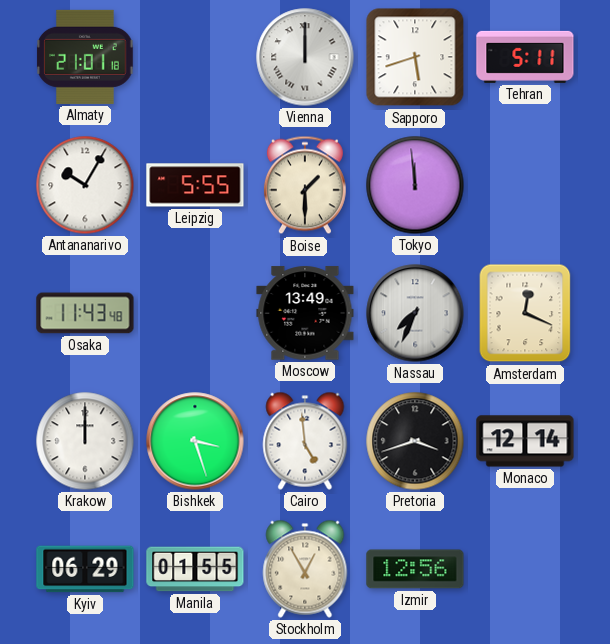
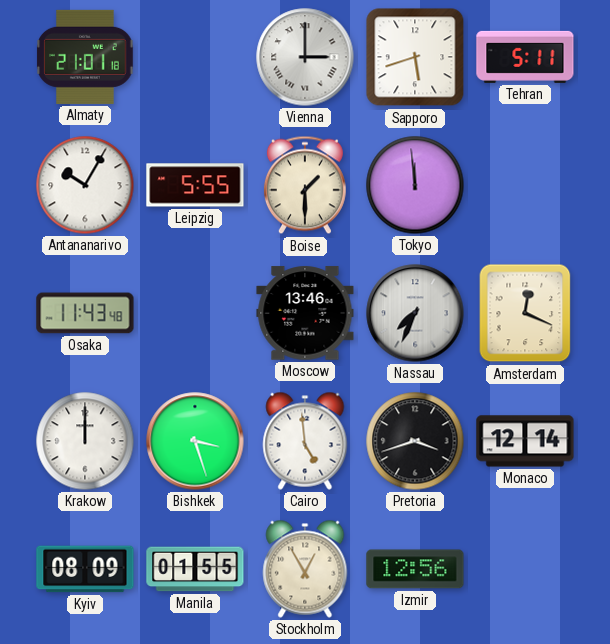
Vienna: 12:00 -> 3:00
Moscow: 13:49 -> 13:46
Kyiv: 06:29 -> 08:09
